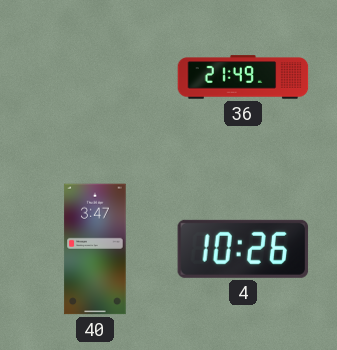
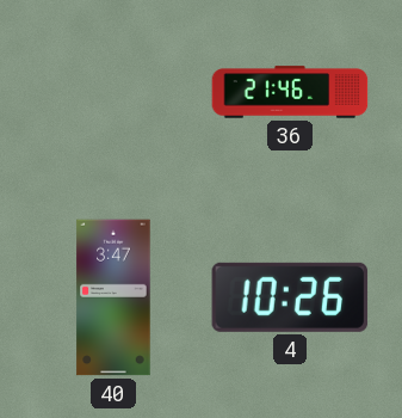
36: 21:49 -> 21:46
